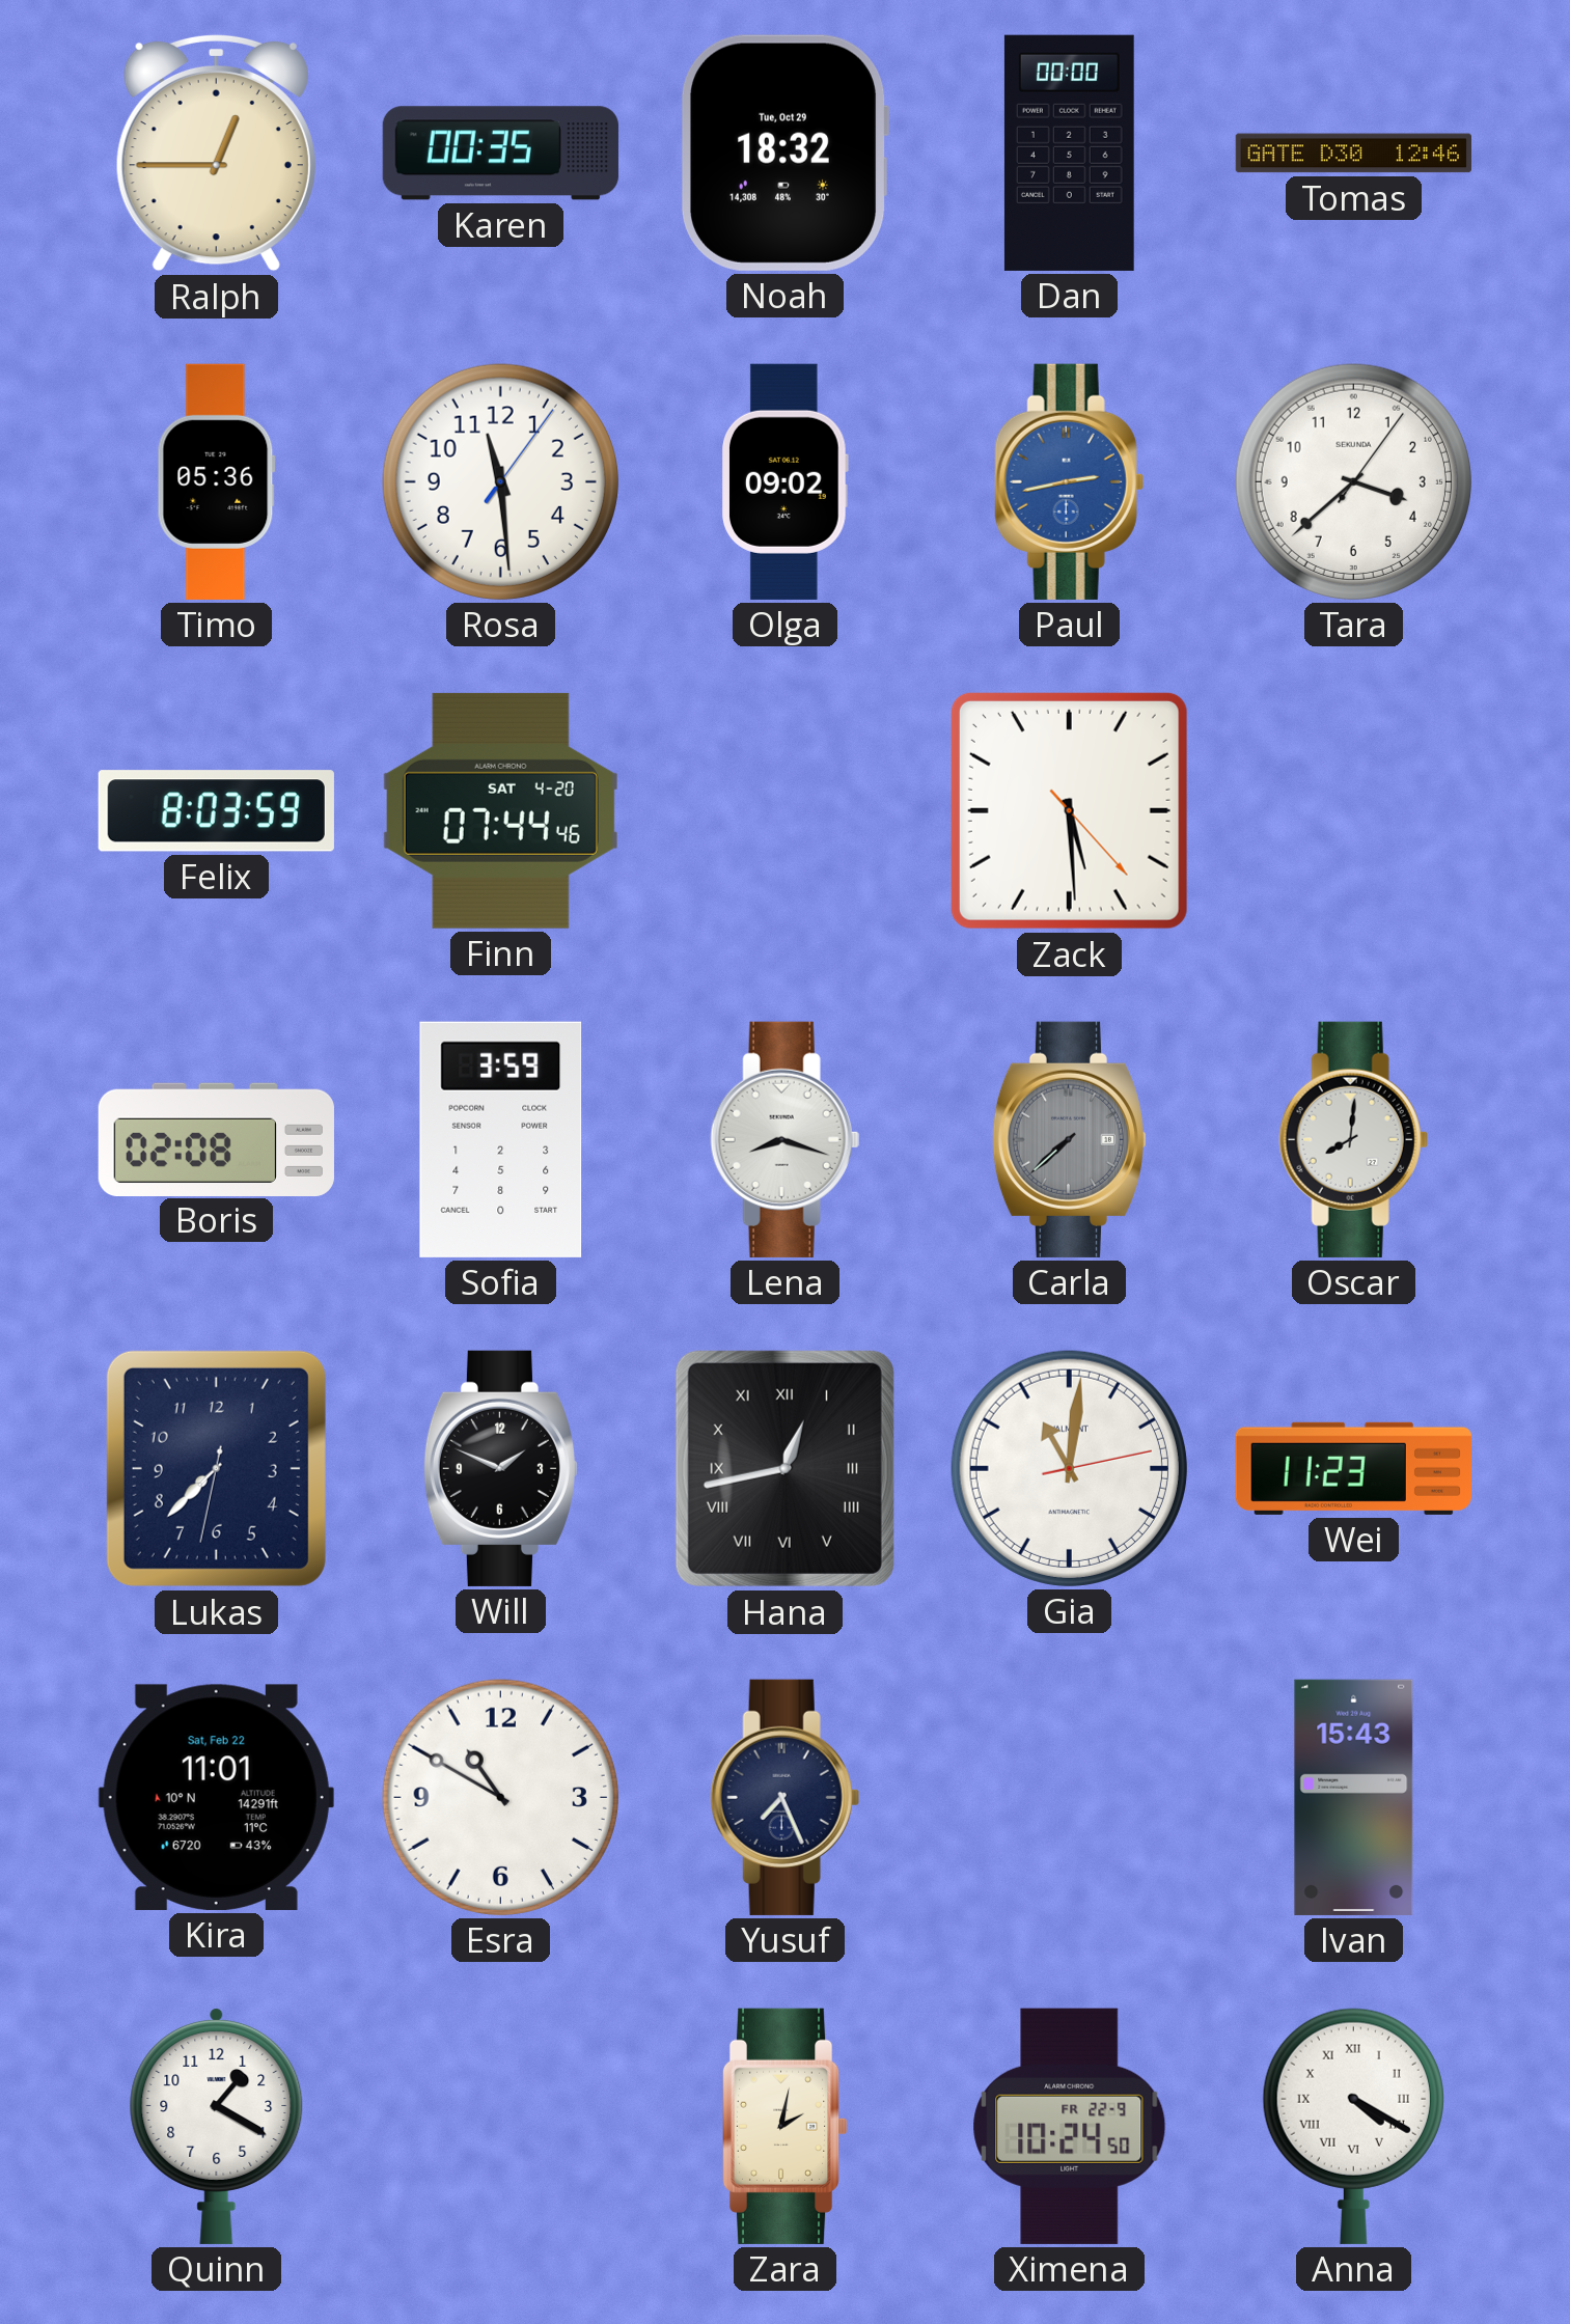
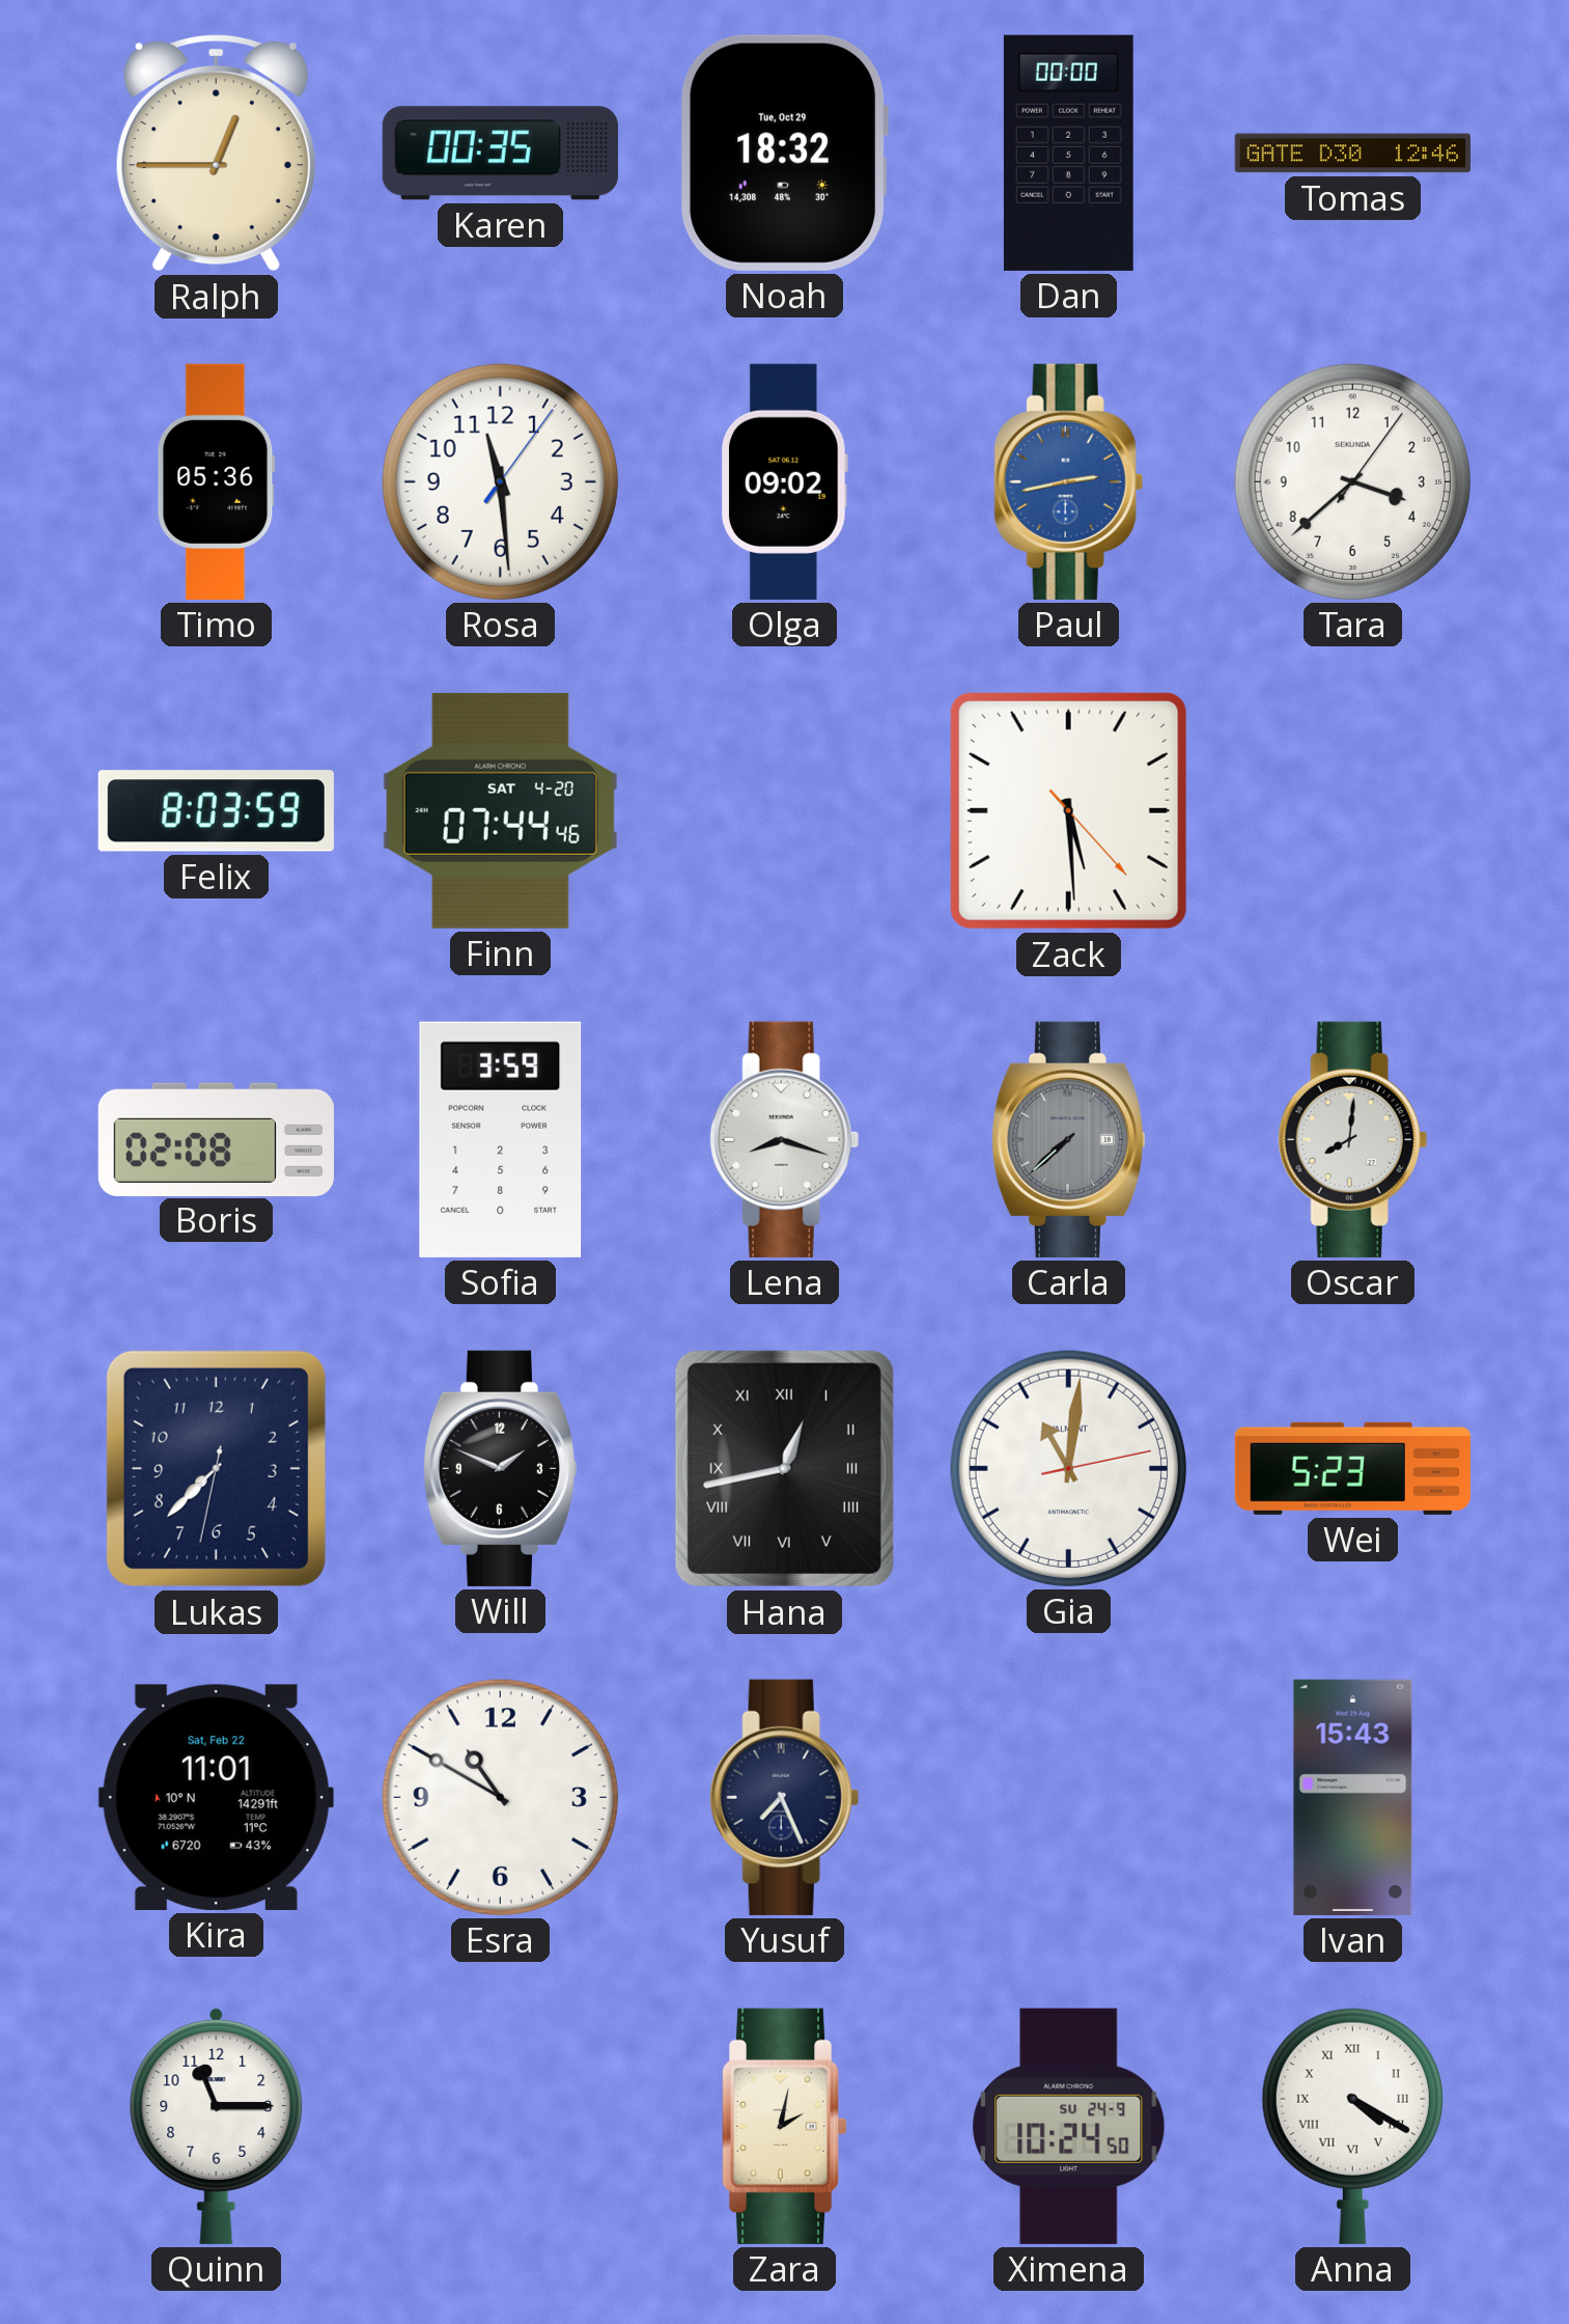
Wei: 11:23 -> 5:23
Quinn: 1:20 -> 11:15
Ximena date: FR 22-9 -> SU 24-9
